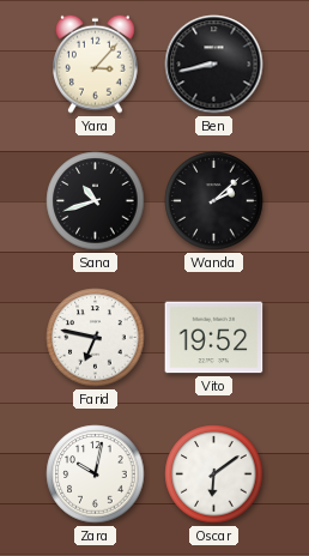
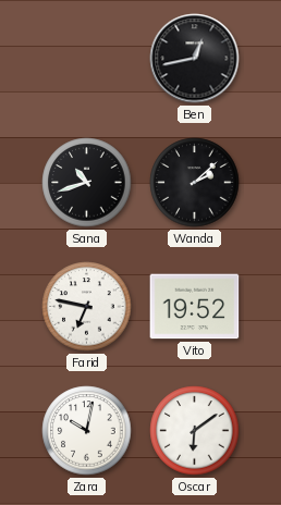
Yara: 3:07 -> none
Ben: 8:43 -> 12:43
